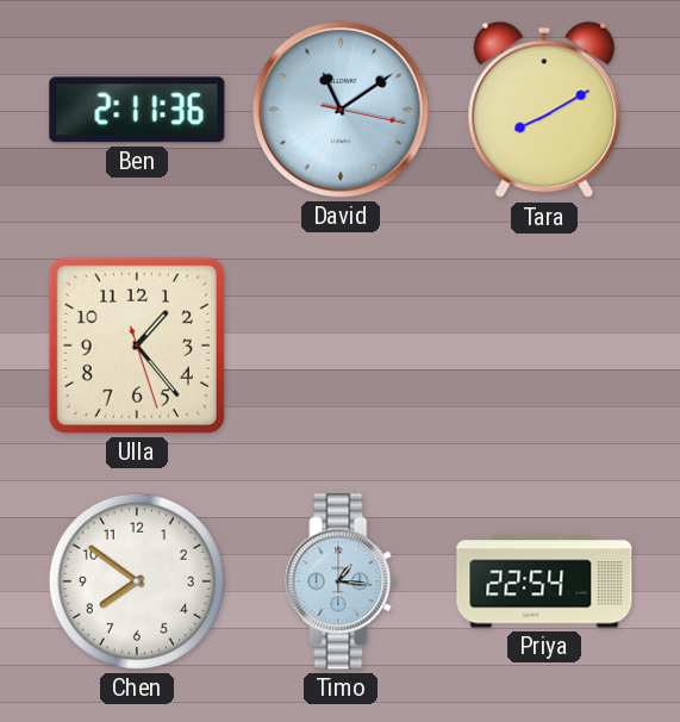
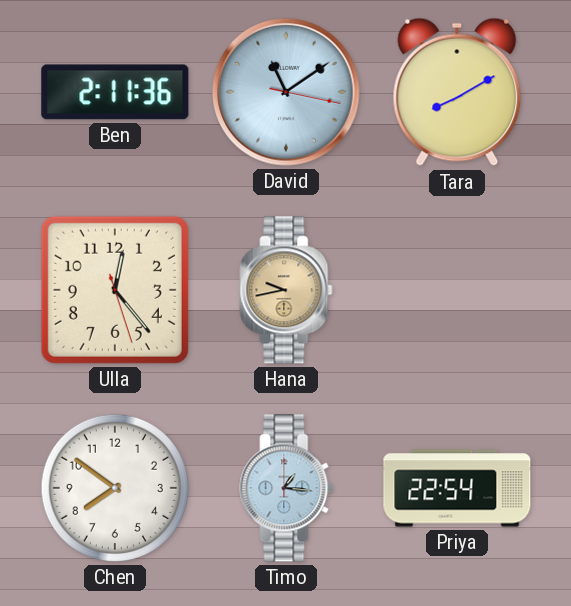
Ulla: 1:23 -> 12:23
Hana: none -> 9:43
